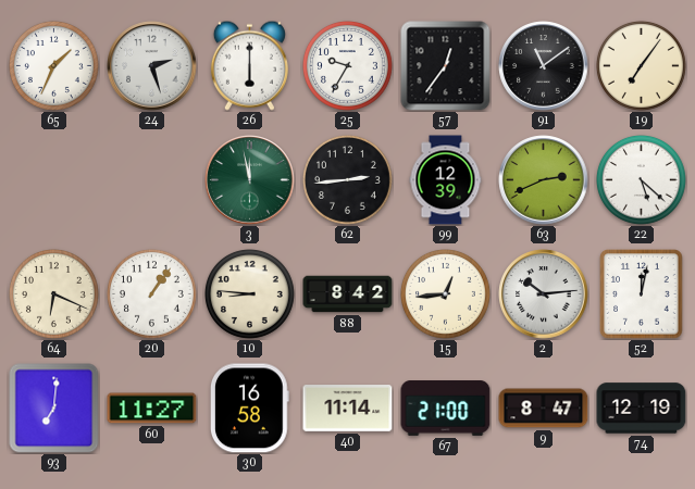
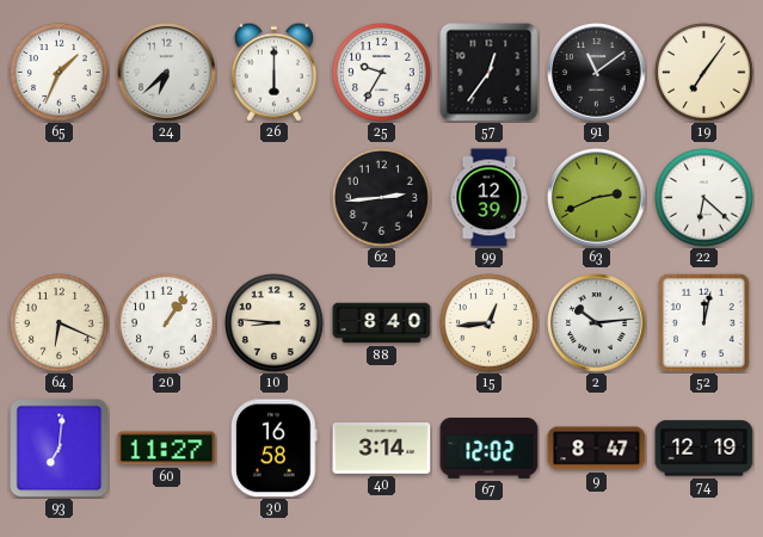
24: 2:27 -> 6:38
3: 11:58 -> none
22: 5:22 -> 6:22
88: 8:42 -> 8:40
40: 11:14 -> 3:14
67: 21:00 -> 12:02
